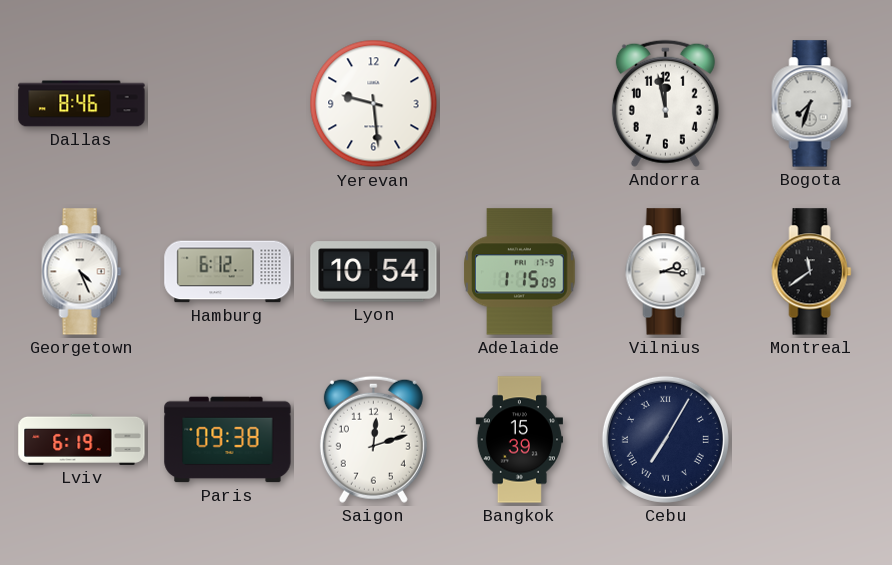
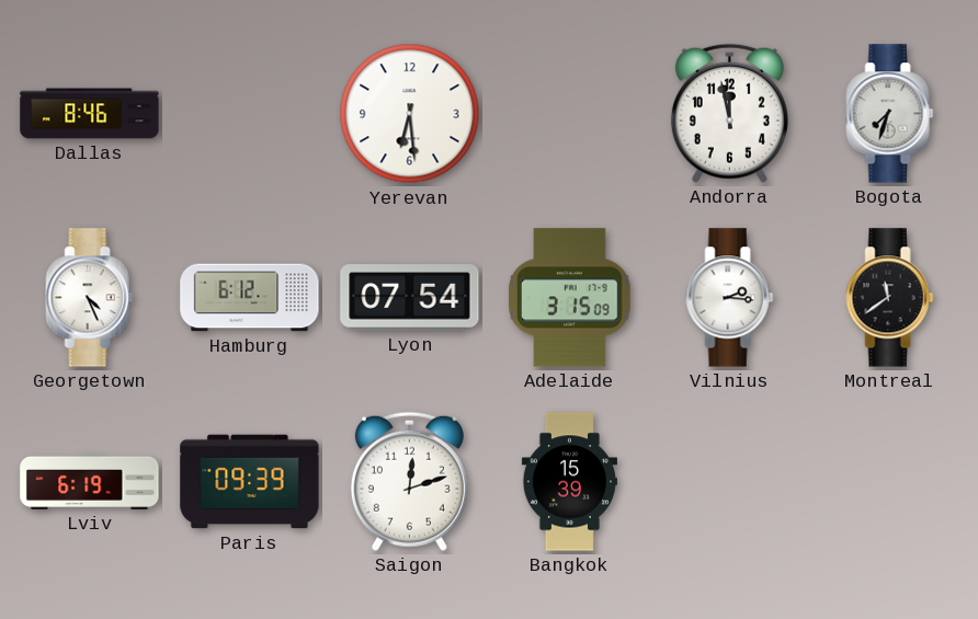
Yerevan: 9:29 -> 6:29
Lyon: 10:54 -> 07:54
Adelaide: 1:15 -> 3:15
Paris: 09:38 -> 09:39
Cebu: 7:05 -> none
